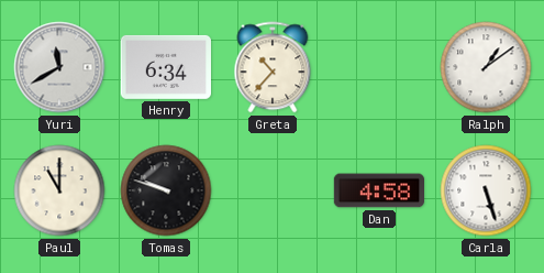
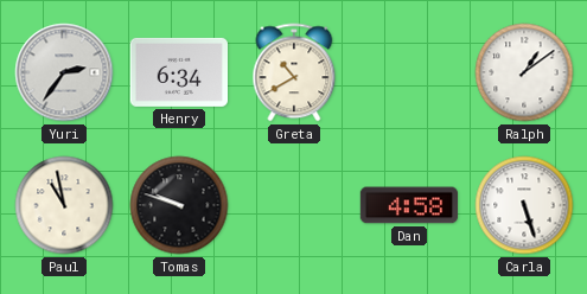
Yuri: 11:40 -> 2:36
Greta: 10:37 -> 10:40
Paul: 11:00 -> 10:58
